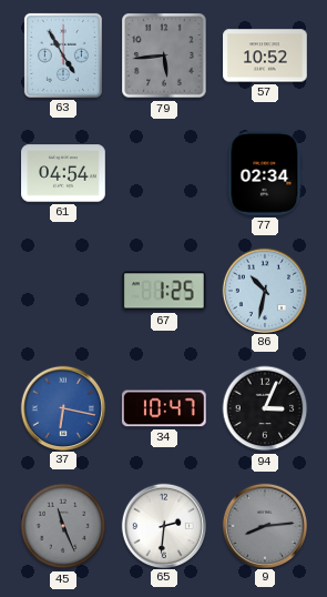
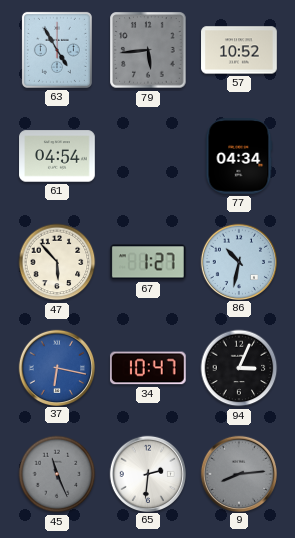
77: 02:34 -> 04:34
47: none -> 5:53
67: 1:25 -> 1:27
